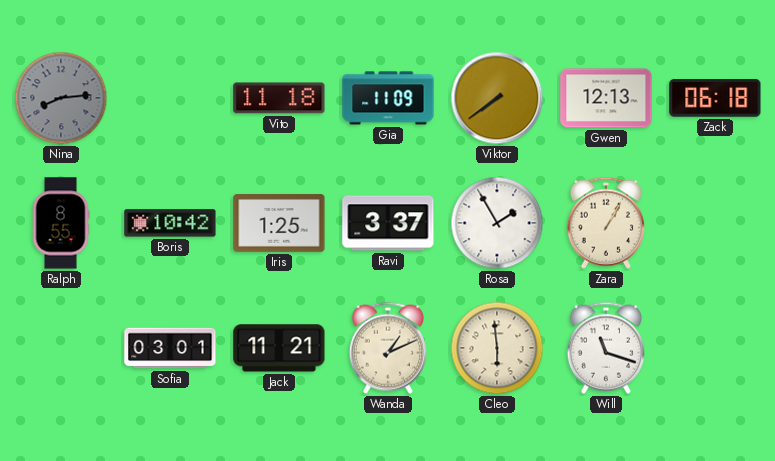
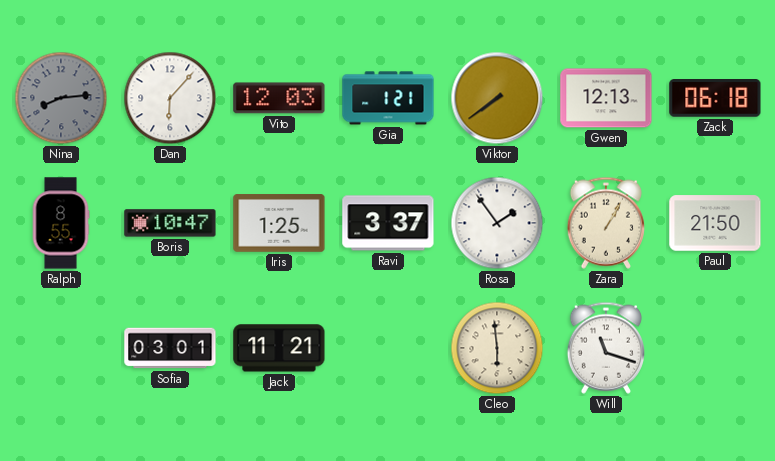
Dan: none -> 6:07
Vito: 11:18 -> 12:03
Gia: 11:09 -> 1:21
Boris: 10:42 -> 10:47
Rosa: 1:55 -> 1:54
Paul: none -> 21:50
Wanda: 1:11 -> none
